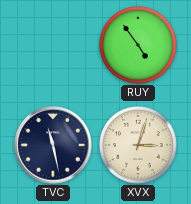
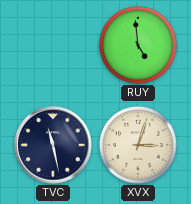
RUY: 4:54 -> 4:59
